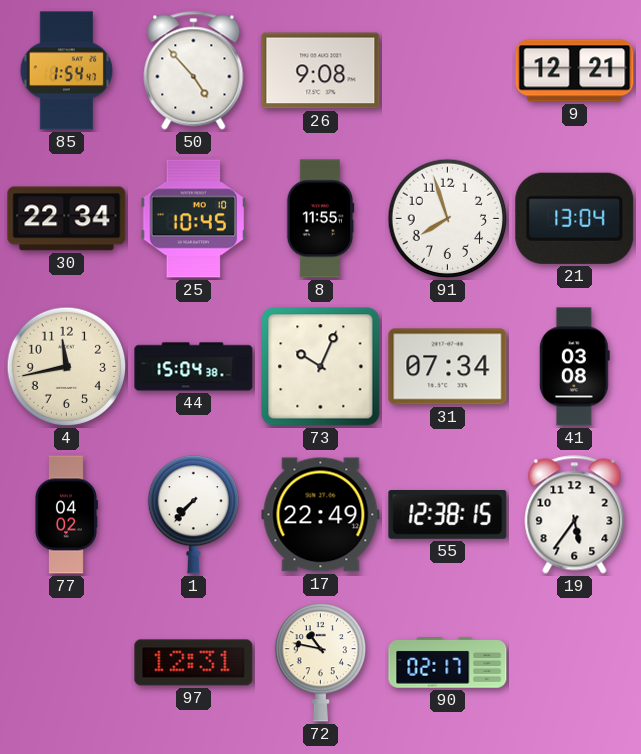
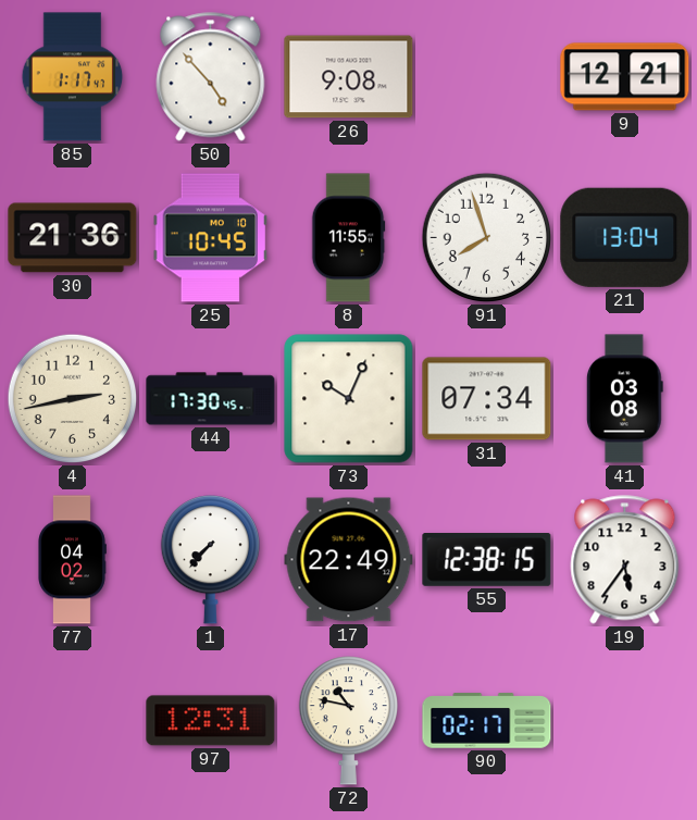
85: 1:54 -> 1:17
30: 22:34 -> 21:36
4: 11:43 -> 2:43
44: 15:04 -> 17:30
